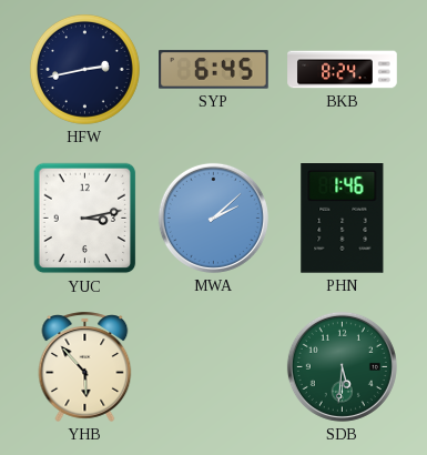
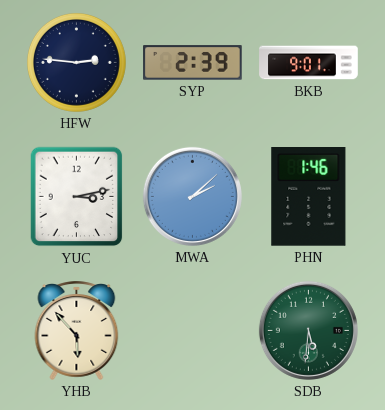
HFW: 2:43 -> 2:46
SYP: 6:45 -> 2:39
BKB: 8:24 -> 9:01
